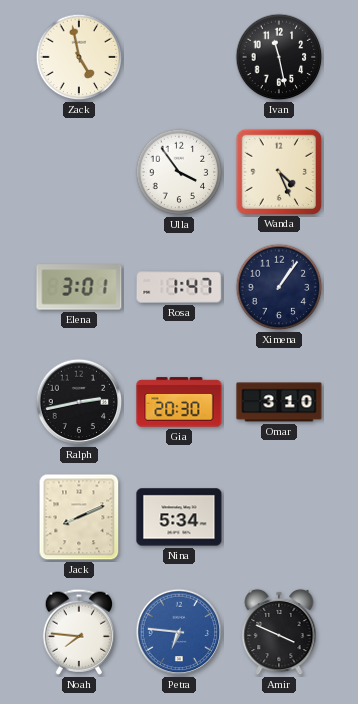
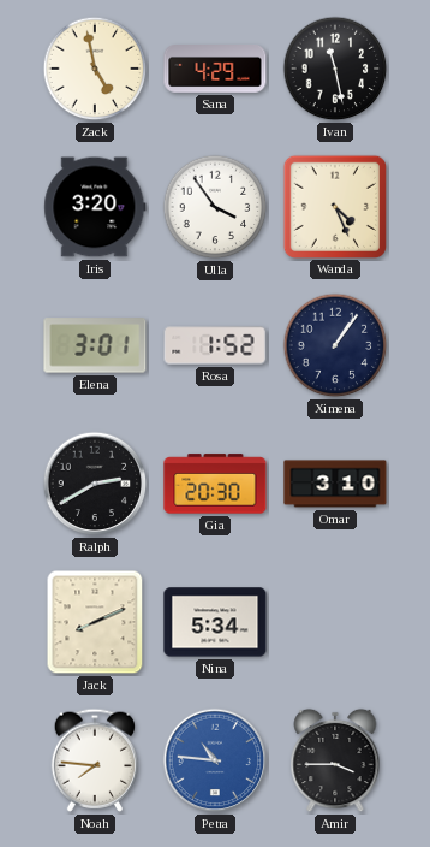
Sana: none -> 4:29
Iris: none -> 3:20
Rosa: 1:47 -> 1:52
Ralph: 2:43 -> 2:40
Petra: 6:46 -> 10:46
Amir: 3:49 -> 3:45
